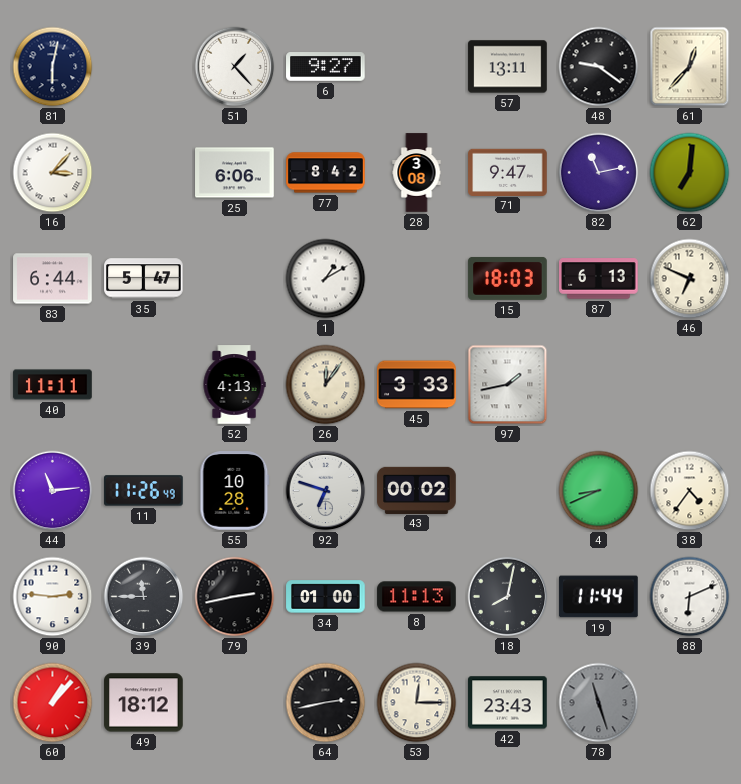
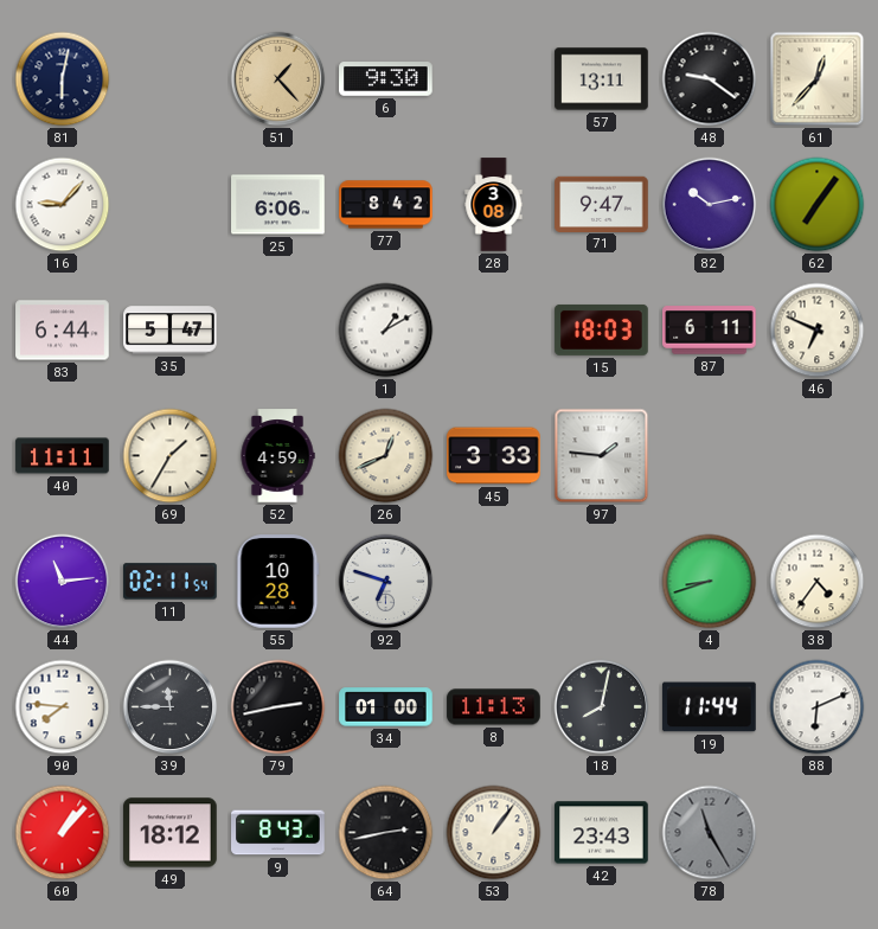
51 dial: white -> champagne
6: 9:27 -> 9:30
16: 3:07 -> 9:07
82: 11:13 -> 10:13
62: 7:01 -> 7:06
87: 6:13 -> 6:11
69: none -> 1:35
52: 4:13 -> 4:59
26: 12:06 -> 12:41
97: 1:43 -> 1:46
11: 11:26 -> 02:11
43: 00:02 -> none
4: 8:41 -> 8:42
90: 2:46 -> 7:46
9: none -> 8:43
53: 12:15 -> 1:06
78: 11:27 -> 11:25
